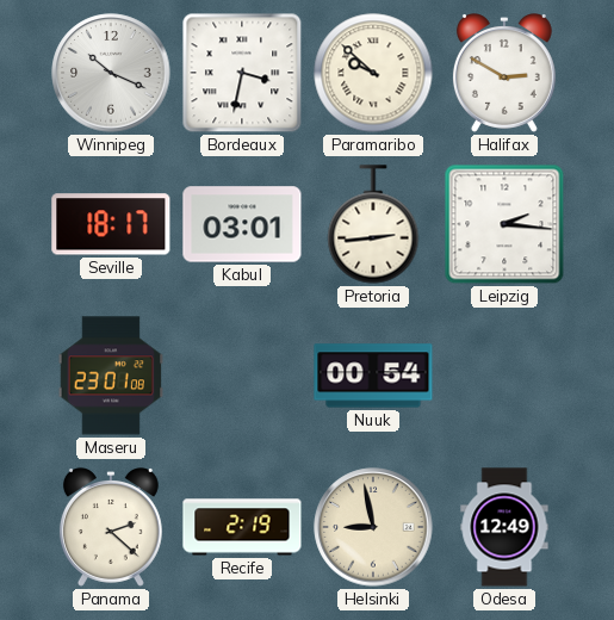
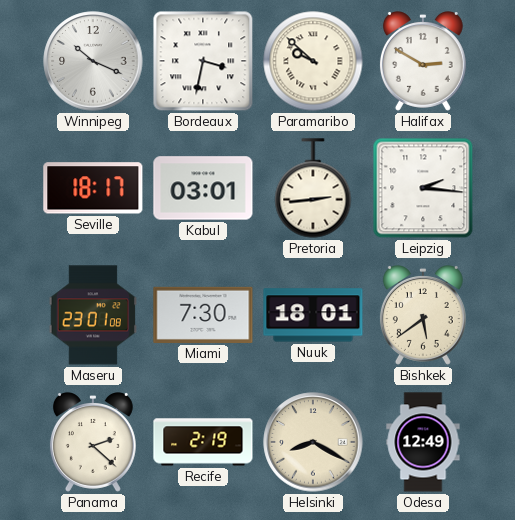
Miami: none -> 7:30
Nuuk: 00:54 -> 18:01
Bishkek: none -> 5:39
Helsinki: 8:58 -> 8:20
